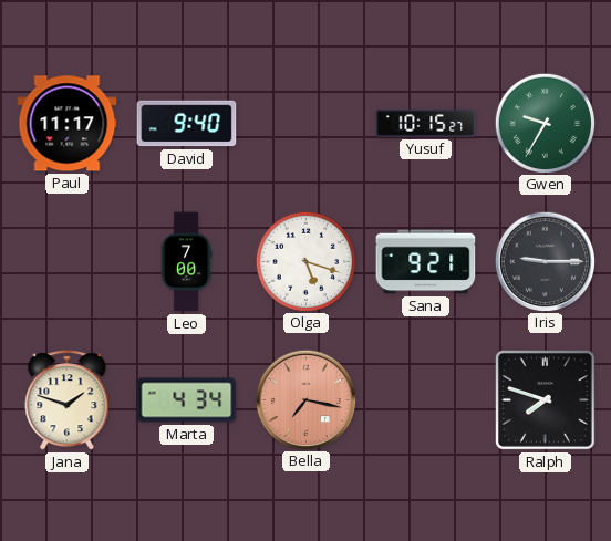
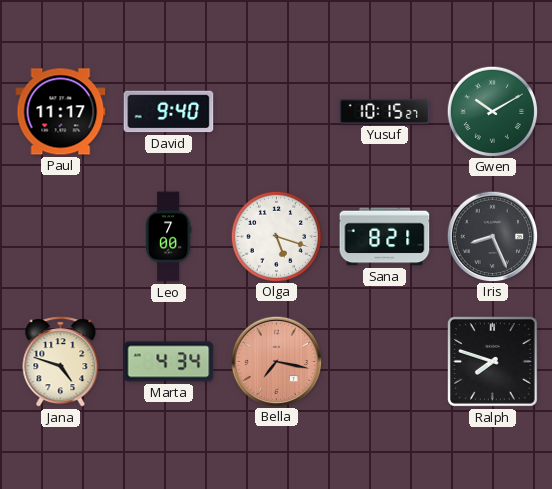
Gwen: 9:35 -> 10:10
Sana: 9:21 -> 8:21
Iris: 9:15 -> 8:26
Jana: 1:48 -> 4:48
